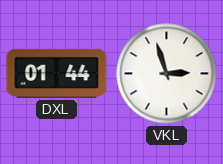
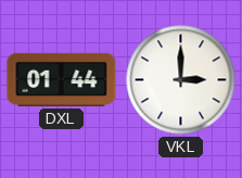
VKL: 2:57 -> 3:00
